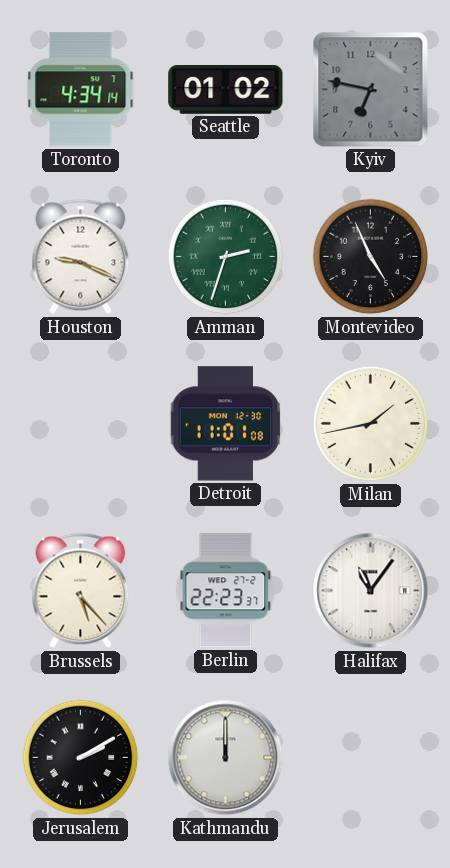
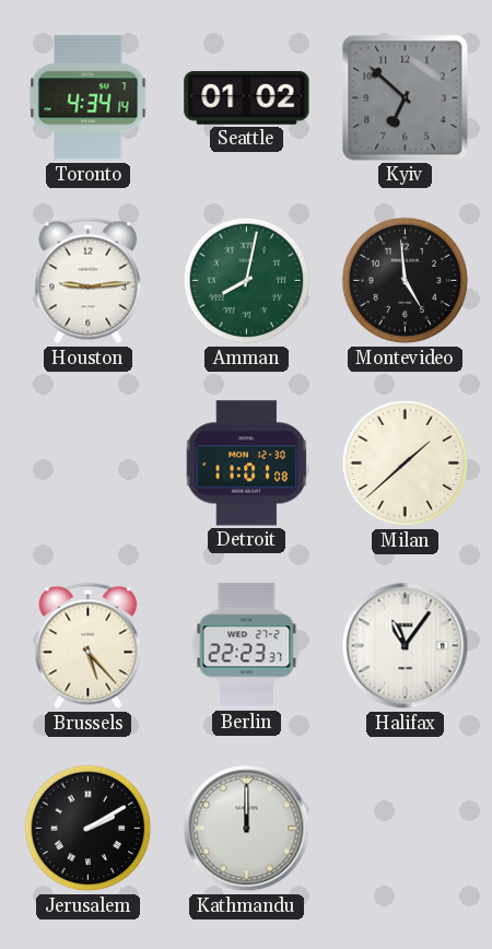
Kyiv: 6:47 -> 6:52
Houston: 9:19 -> 9:14
Amman: 2:33 -> 8:02
Montevideo: 4:56 -> 4:59
Milan: 1:43 -> 1:38
